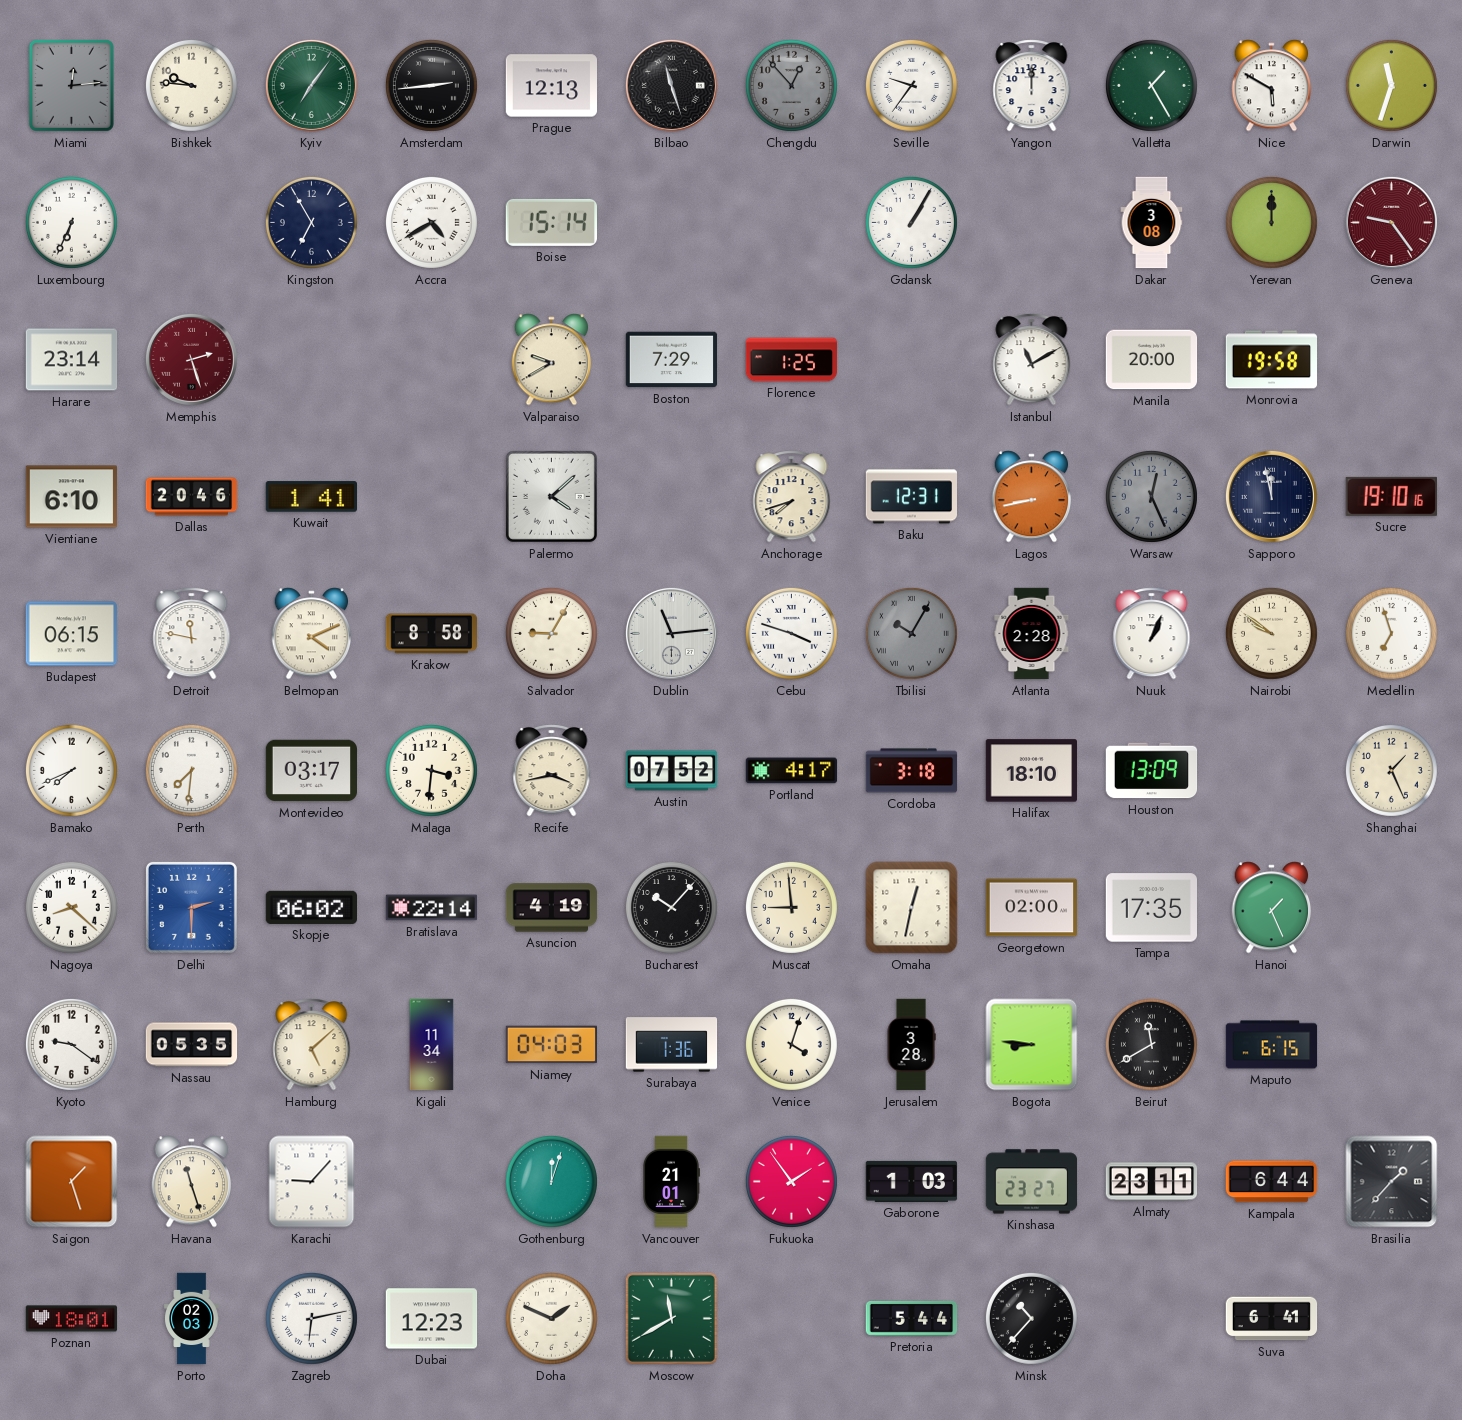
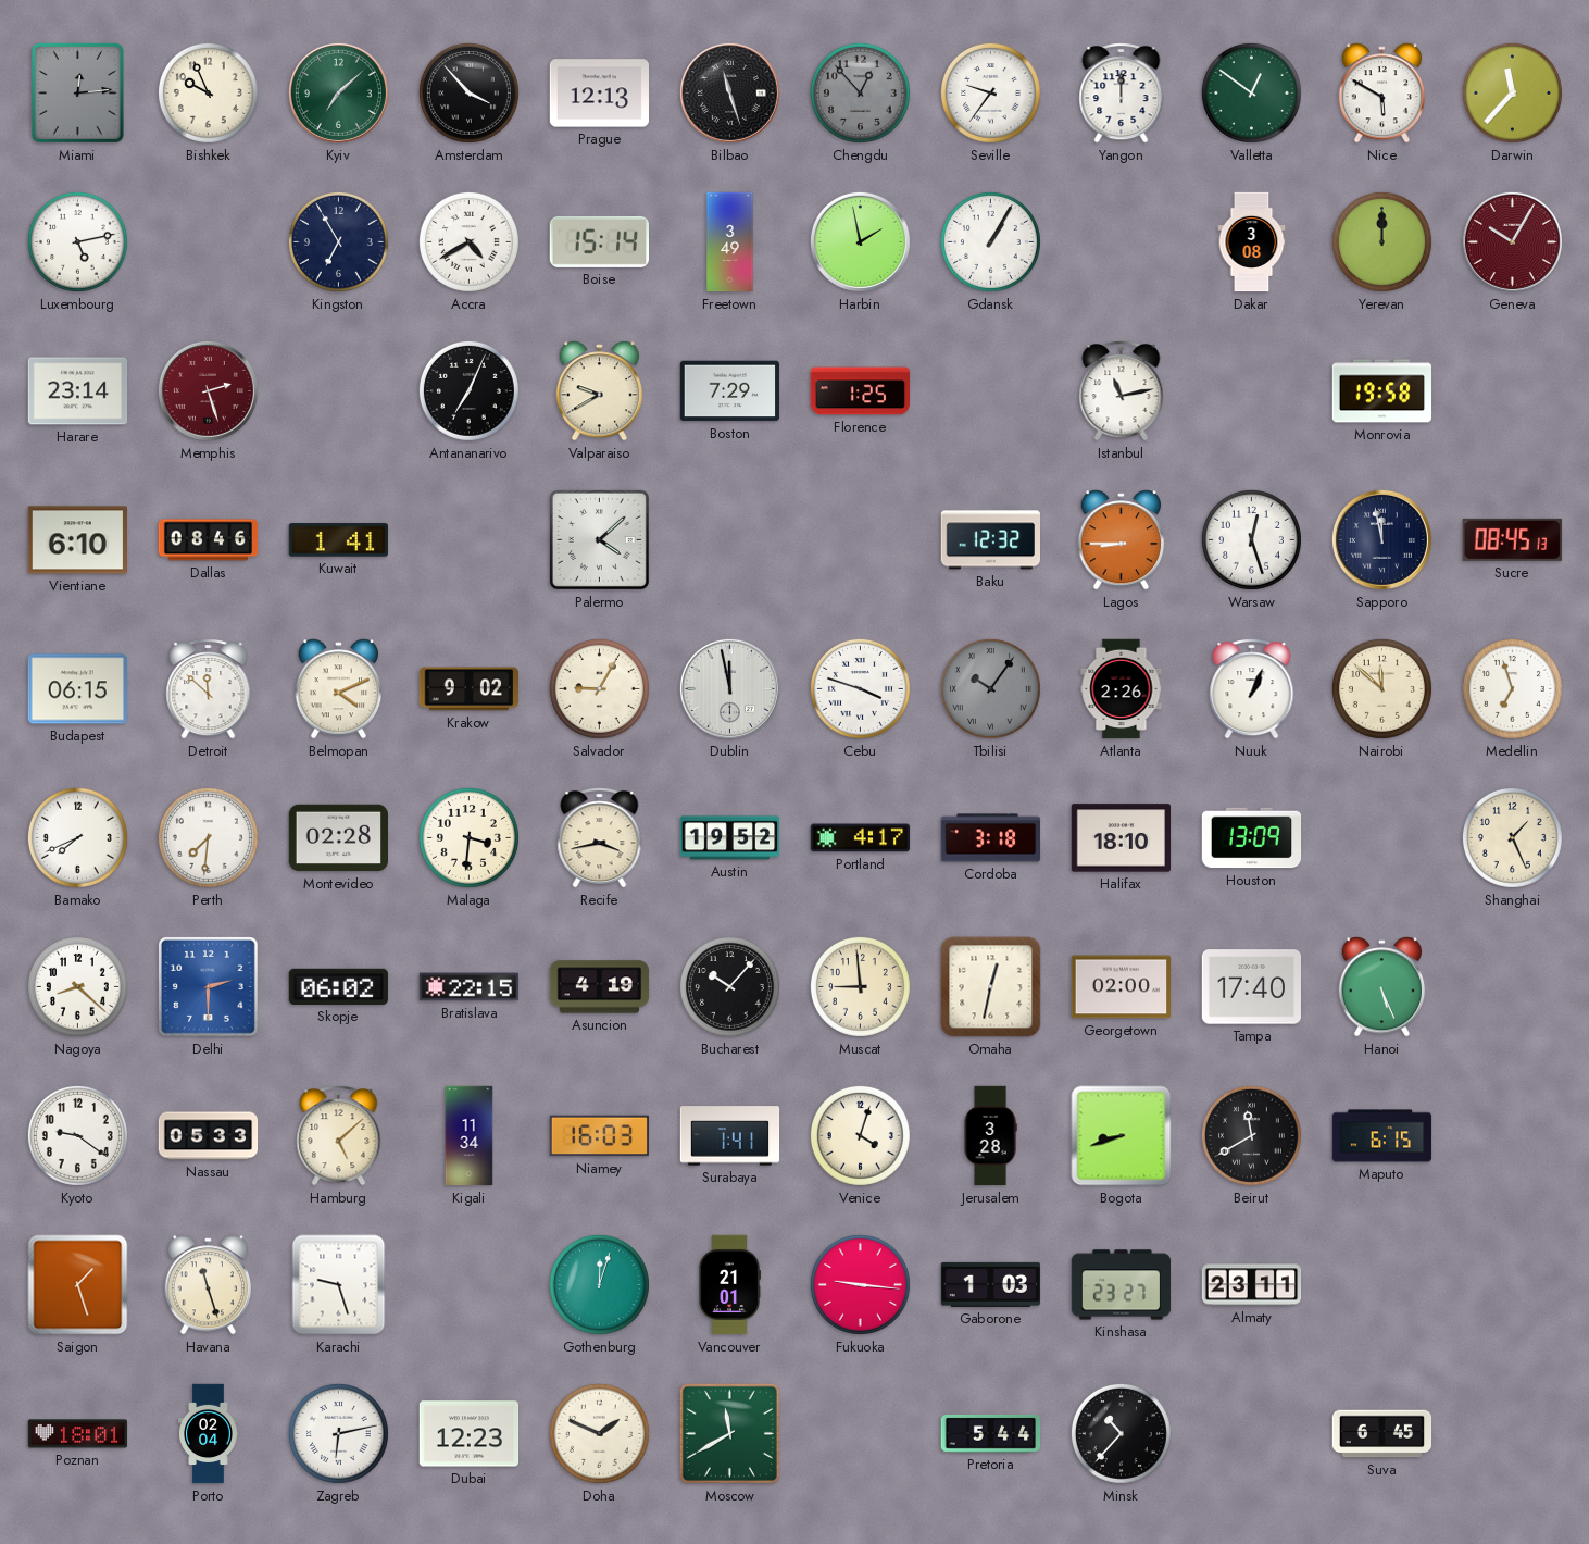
Bishkek: 9:46 -> 9:56
Kyiv: 7:06 -> 7:08
Amsterdam: 2:44 -> 3:53
Valletta: 1:25 -> 12:51
Darwin: 11:33 -> 11:37
Luxembourg: 6:34 -> 5:13
Freetown: none -> 3:49
Harbin: none -> 1:58
Geneva: 9:24 -> 10:05
Antananarivo: none -> 7:04
Istanbul: 11:10 -> 11:13
Manila: 20:00 -> none
Dallas: 20:46 -> 08:46
Anchorage: 7:42 -> none
Baku: 12:31 -> 12:32
Lagos: 8:43 -> 8:45
Warsaw: 12:26 -> 12:27
Warsaw dial: grey -> white
Sucre: 19:10 -> 08:45
Detroit: 11:47 -> 11:52
Krakow: 8:58 -> 9:02
Dublin: 11:14 -> 11:58
Tbilisi: 10:05 -> 10:06
Atlanta: 2:28 -> 2:26
Nairobi: 9:51 -> 11:52
Montevideo: 03:17 -> 02:28
Austin: 07:52 -> 19:52
Bratislava: 22:14 -> 22:15
Tampa: 17:35 -> 17:40
Hanoi: 1:26 -> 5:26
Nassau: 05:35 -> 05:33
Niamey: 04:03 -> 16:03
Surabaya: 1:36 -> 1:41
Bogota: 8:46 -> 8:42
Karachi: 9:07 -> 9:27
Fukuoka: 1:54 -> 9:16
Kampala: 6:44 -> none
Brasilia: 1:37 -> none
Porto: 02:03 -> 02:04
Suva: 6:41 -> 6:45
